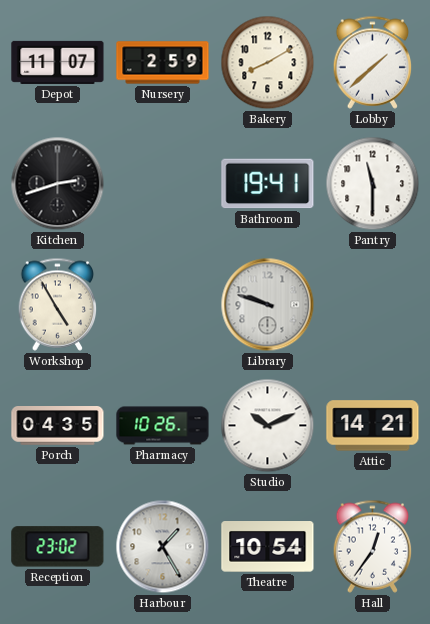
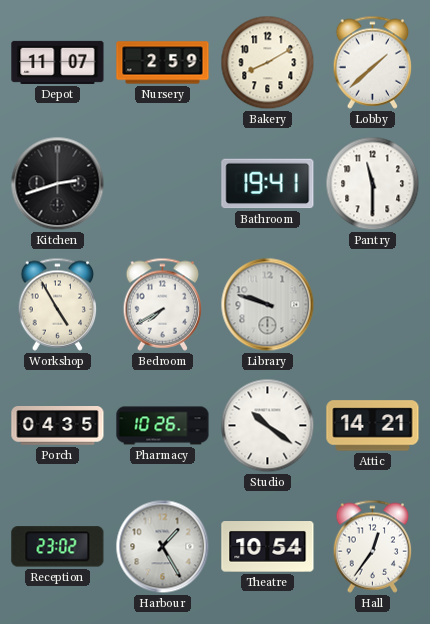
Bedroom: none -> 7:40
Studio: 10:11 -> 10:21
